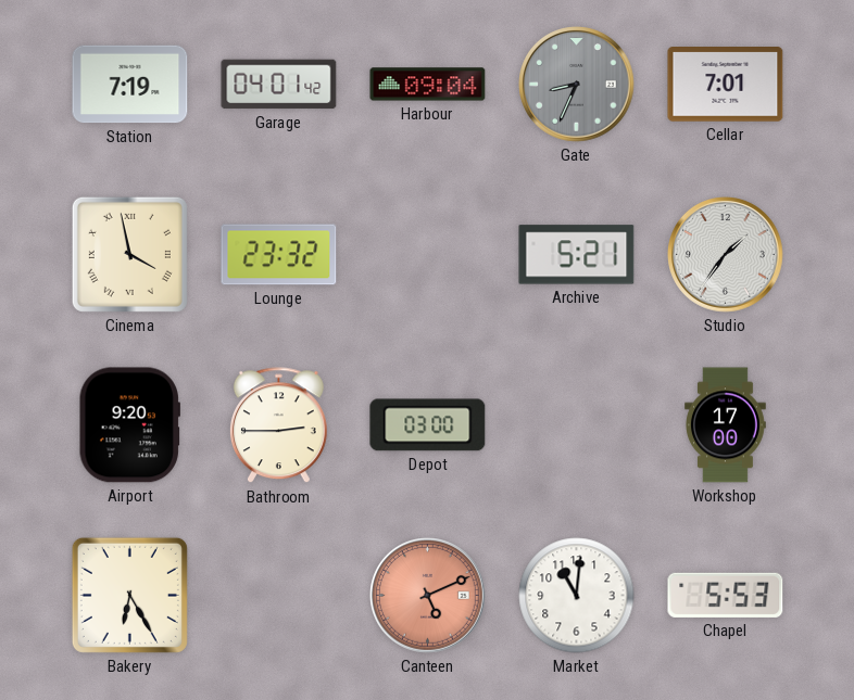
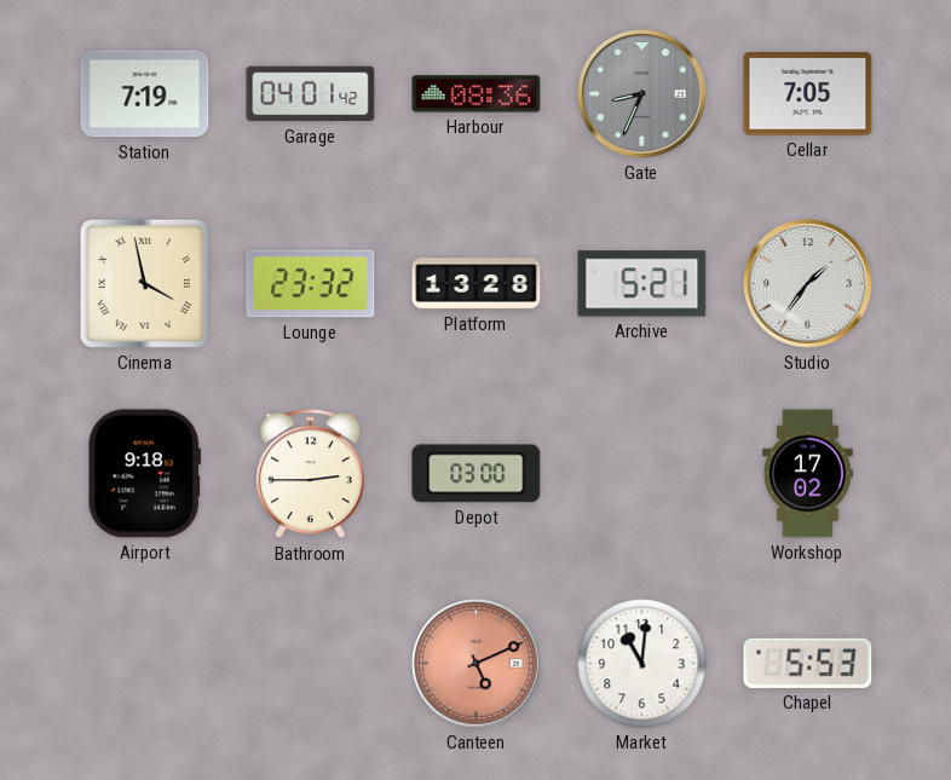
Harbour: 09:04 -> 08:36
Cellar: 7:01 -> 7:05
Platform: none -> 13:28
Airport: 9:20 -> 9:18
Workshop: 17:00 -> 17:02
Bakery: 6:25 -> none
